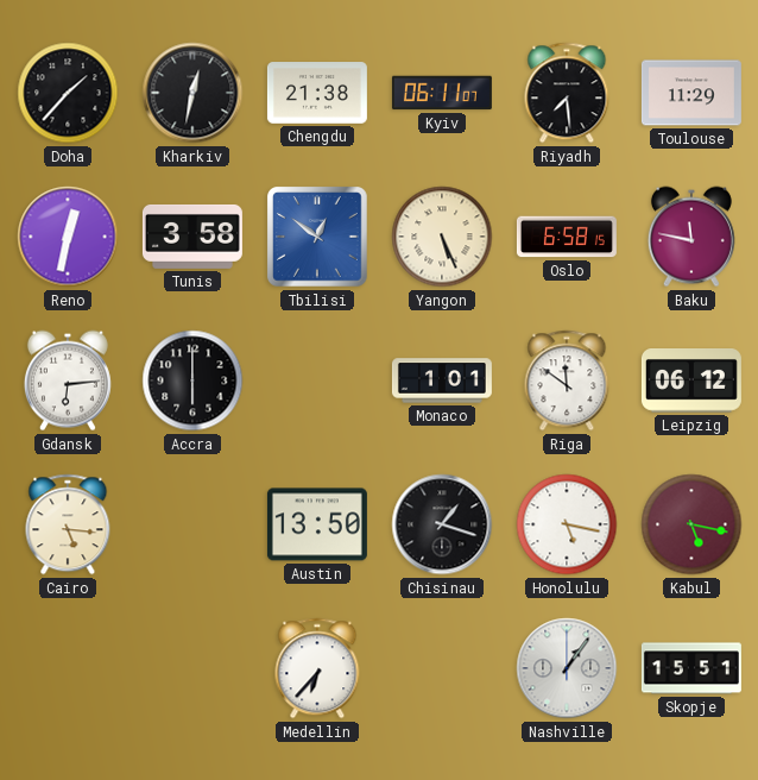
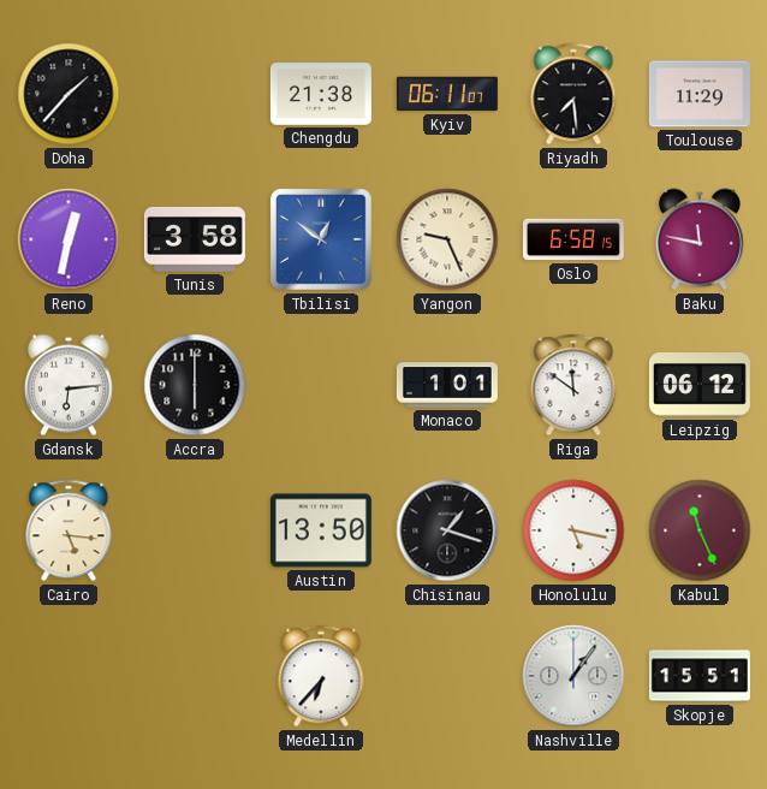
Kharkiv: 12:32 -> none
Yangon: 5:26 -> 9:26
Kabul: 5:17 -> 11:26
